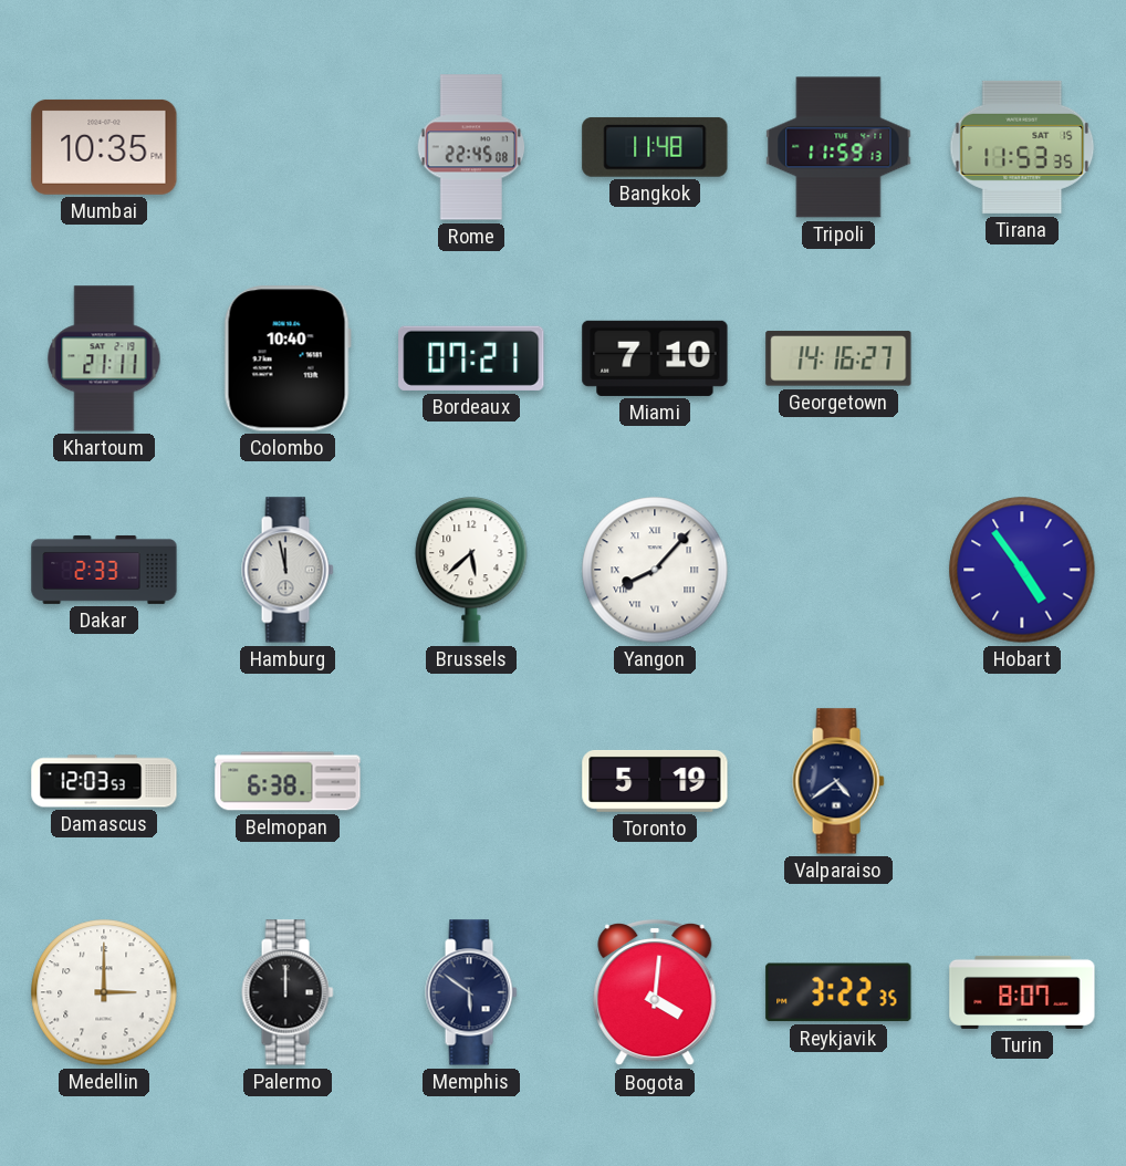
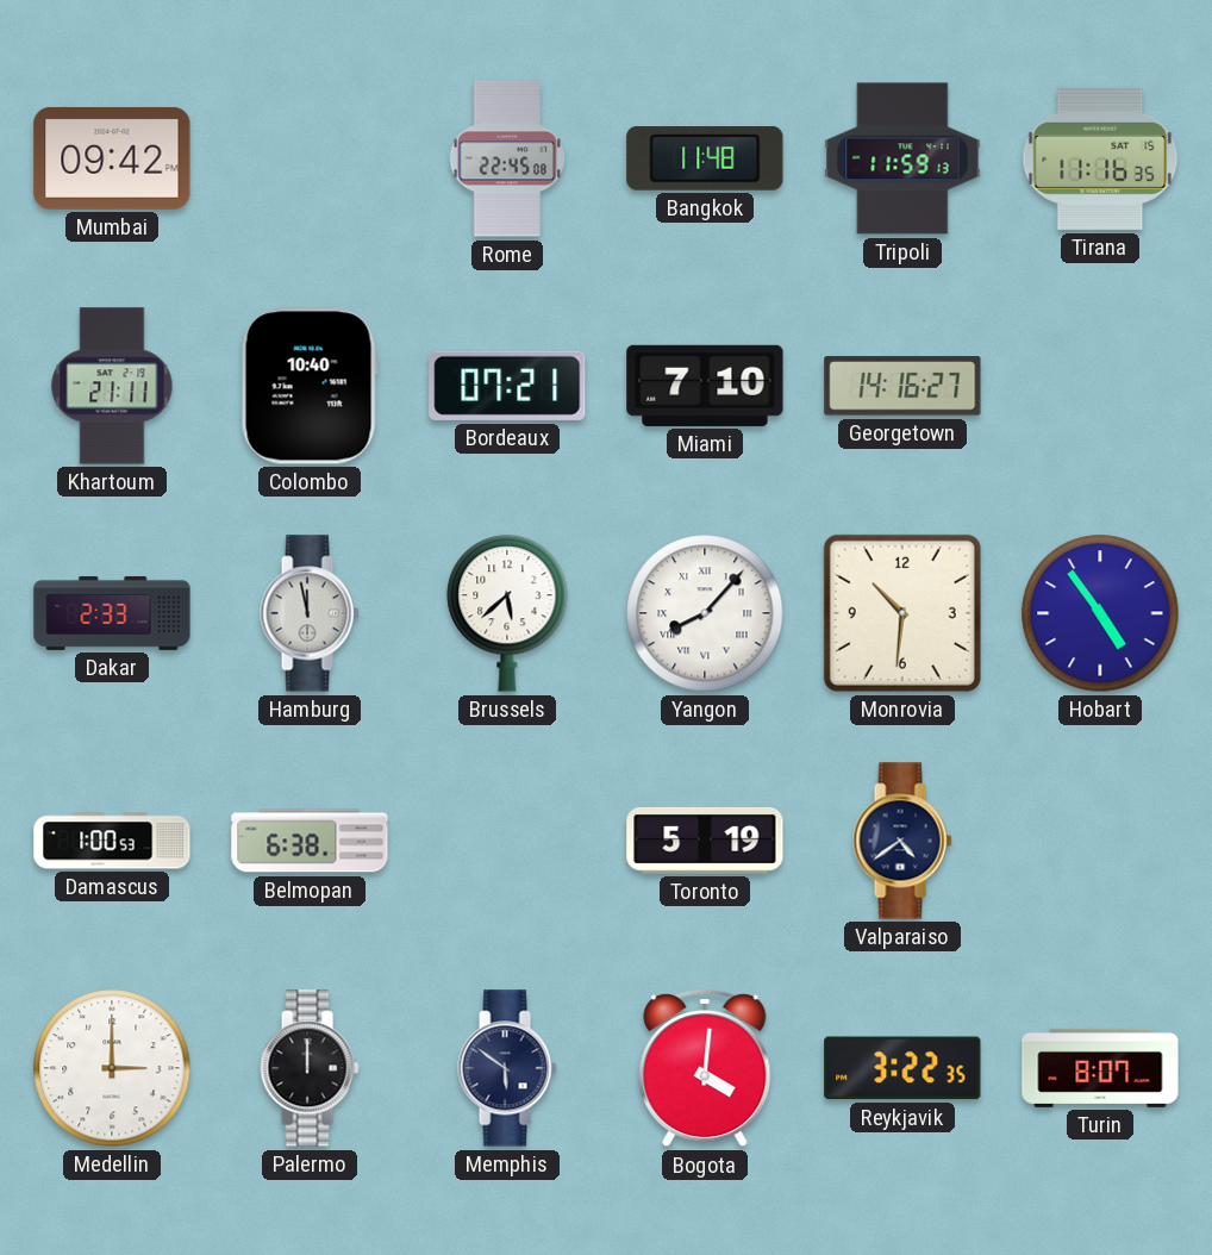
Mumbai: 10:35 -> 09:42
Tirana: 11:53 -> 11:16
Monrovia: none -> 10:31
Damascus: 12:03 -> 1:00
